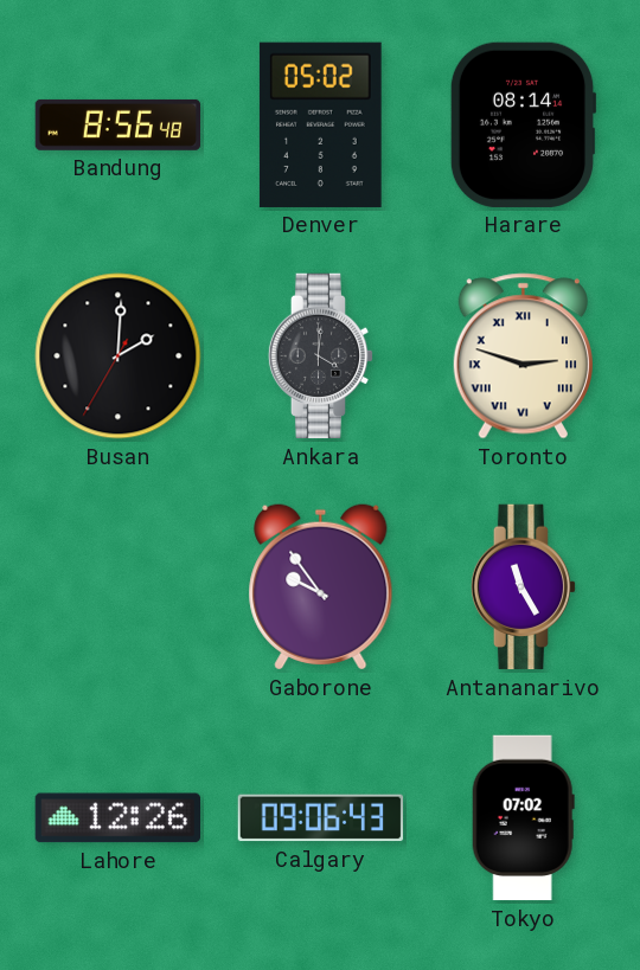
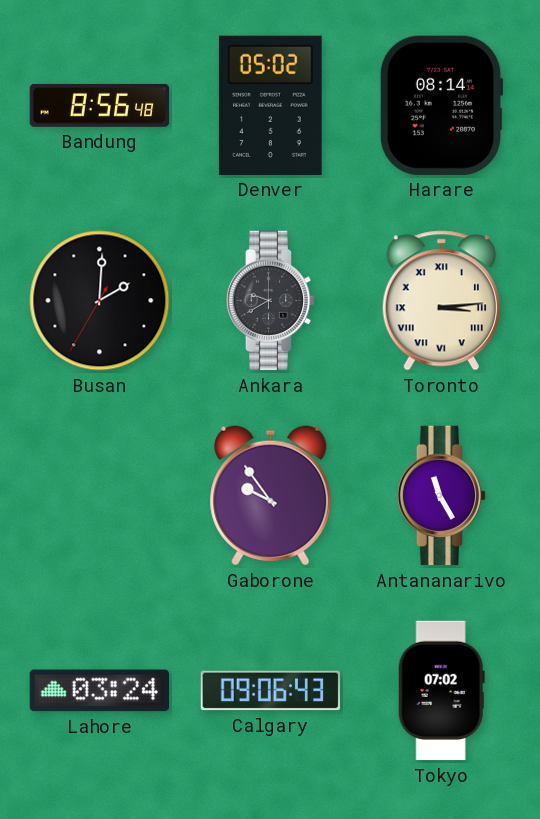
Ankara: 4:01 -> 9:40
Toronto: 2:48 -> 3:14
Lahore: 12:26 -> 03:24
